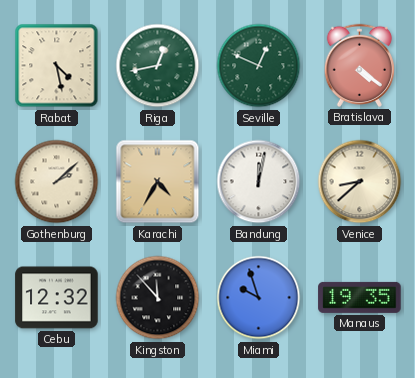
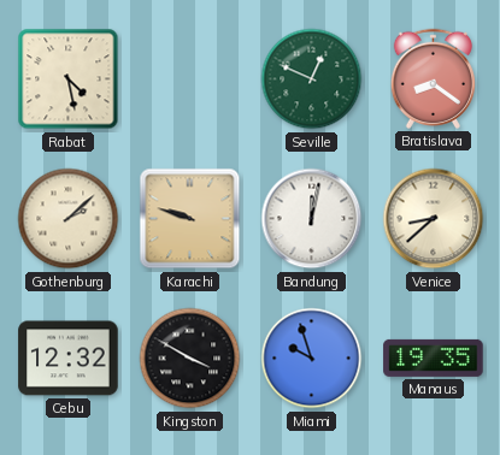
Riga: 12:43 -> none
Bratislava: 4:21 -> 8:21
Karachi: 4:35 -> 9:48
Kingston: 11:53 -> 3:50
